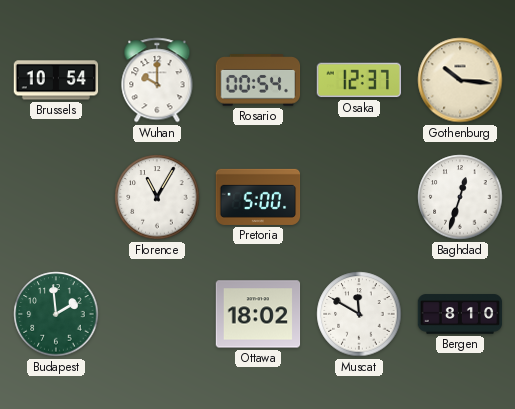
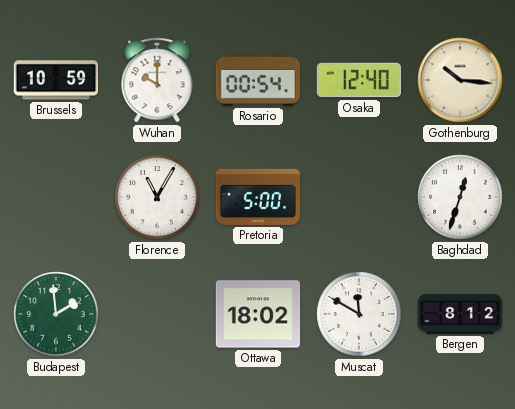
Brussels: 10:54 -> 10:59
Osaka: 12:37 -> 12:40
Bergen: 8:10 -> 8:12
